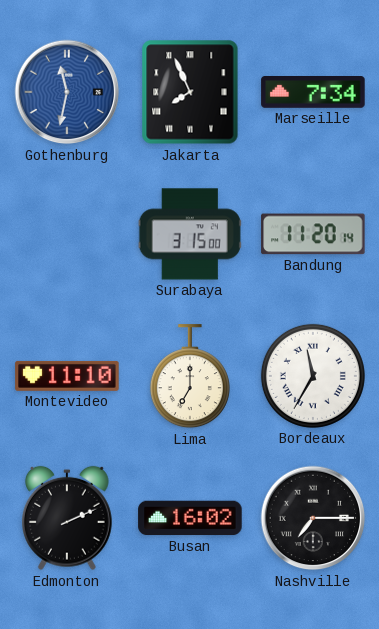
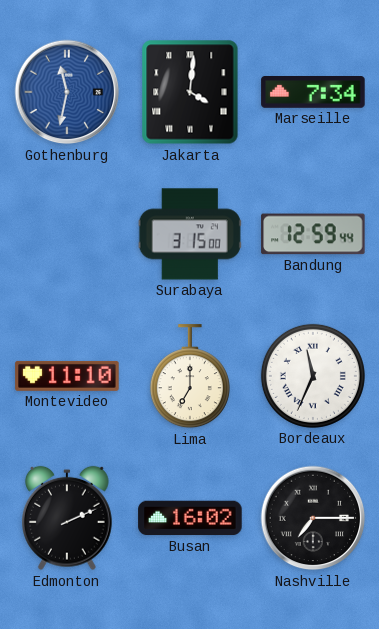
Jakarta: 7:56 -> 4:01
Bandung: 11:20 -> 12:59
Bordeaux: 11:35 -> 11:34
